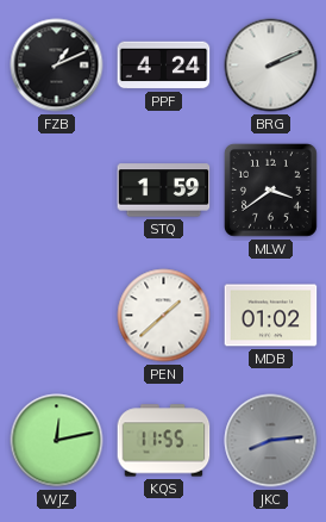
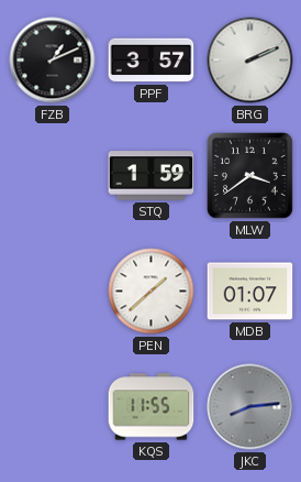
PPF: 4:24 -> 3:57
MDB: 01:02 -> 01:07
WJZ: 12:13 -> none
